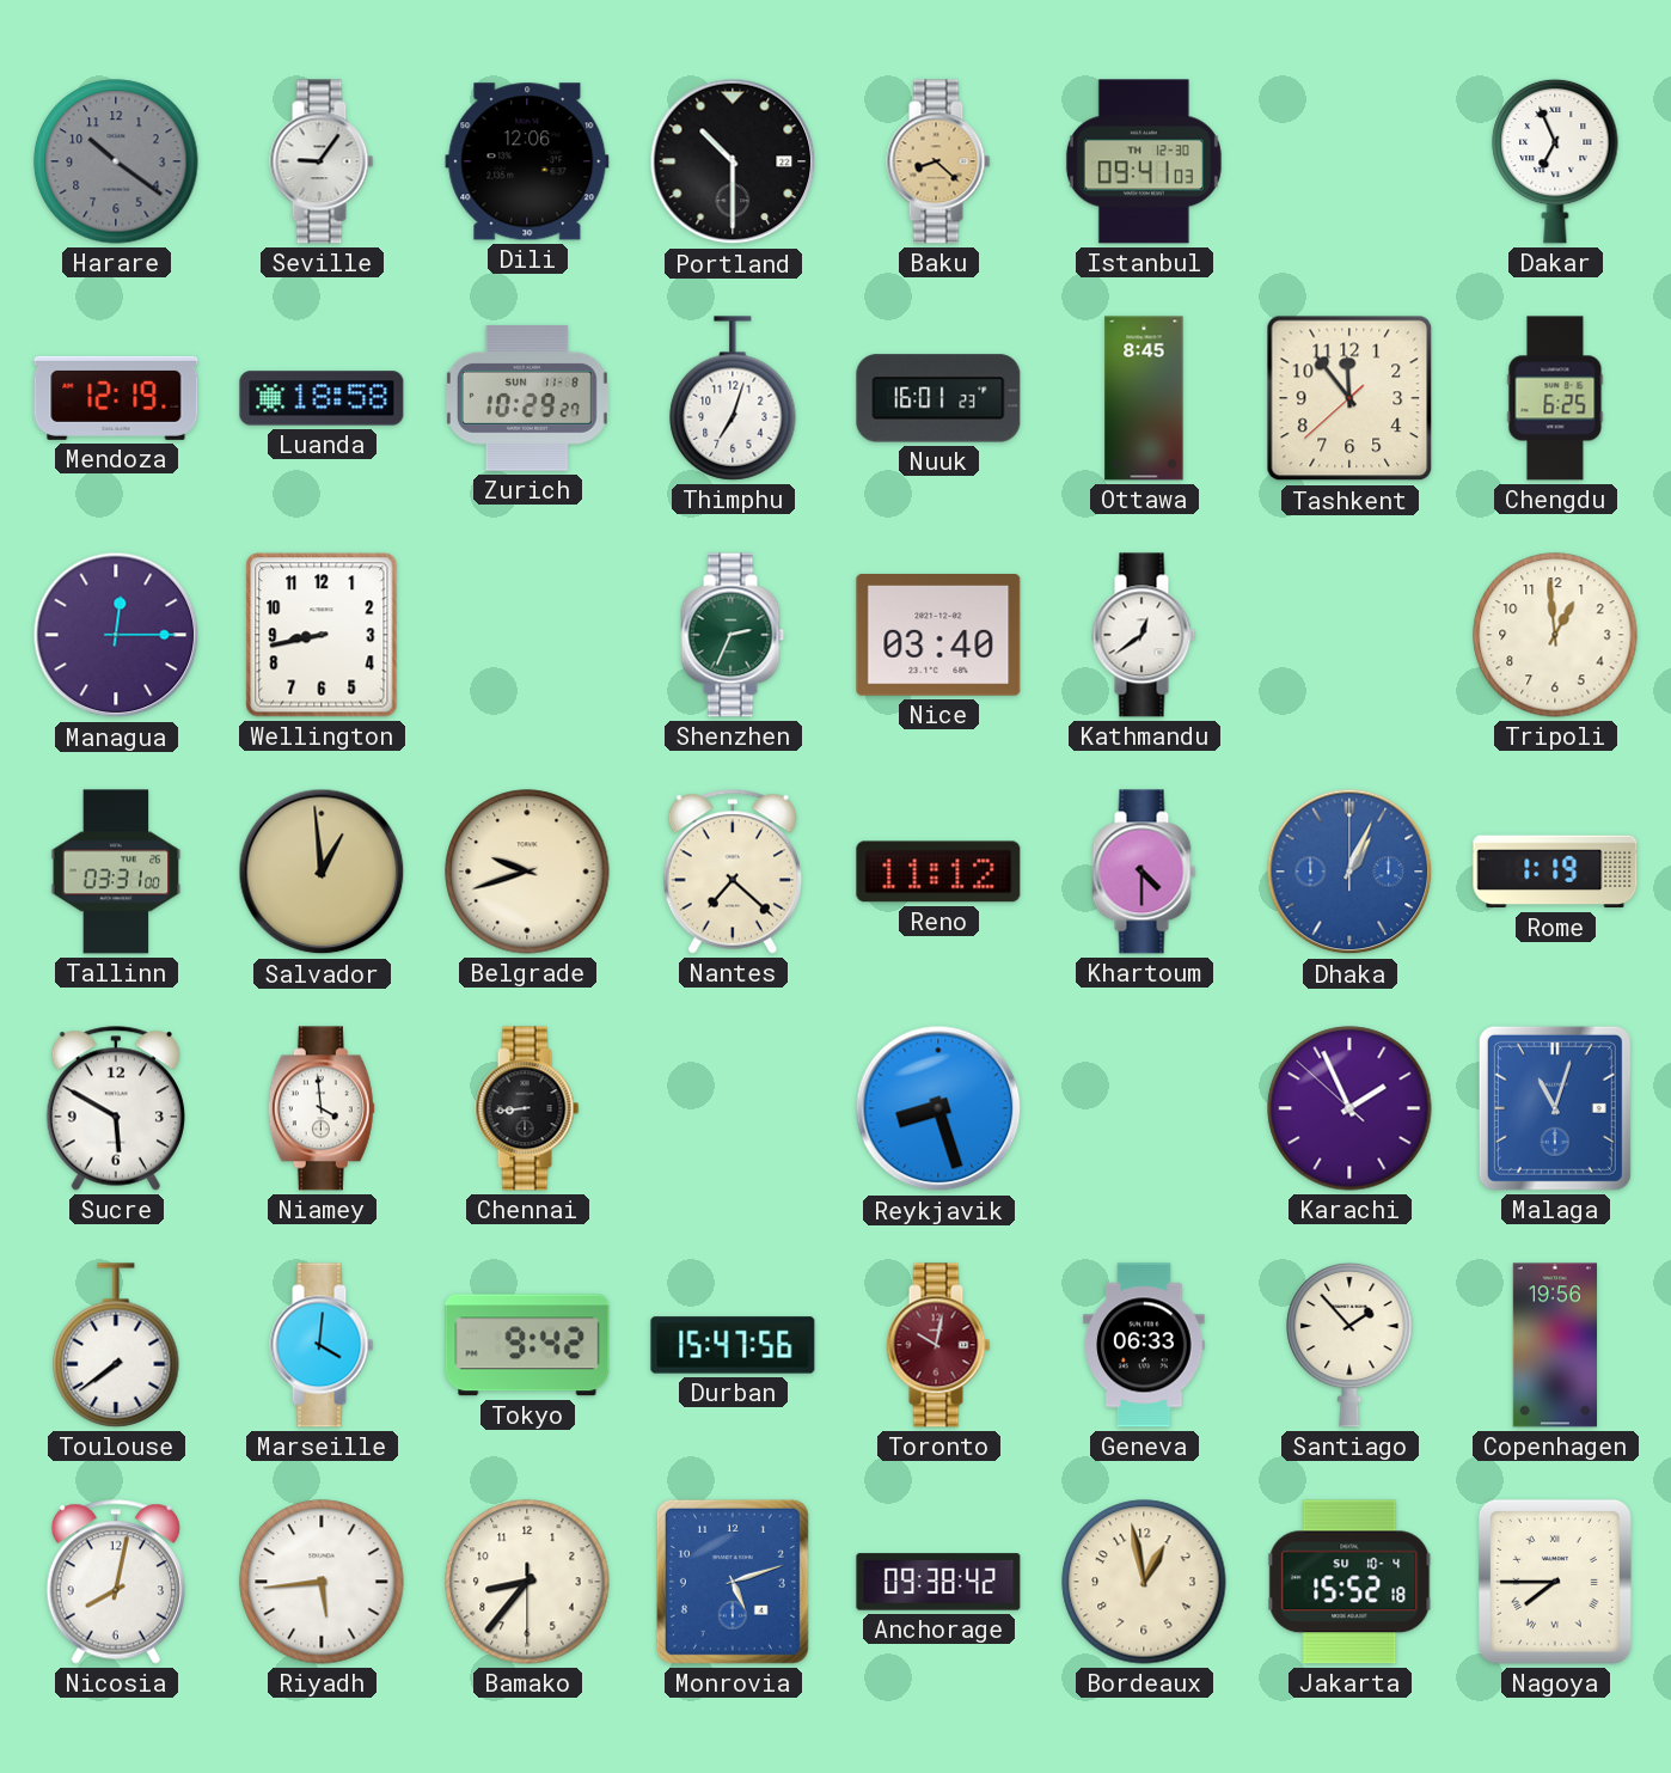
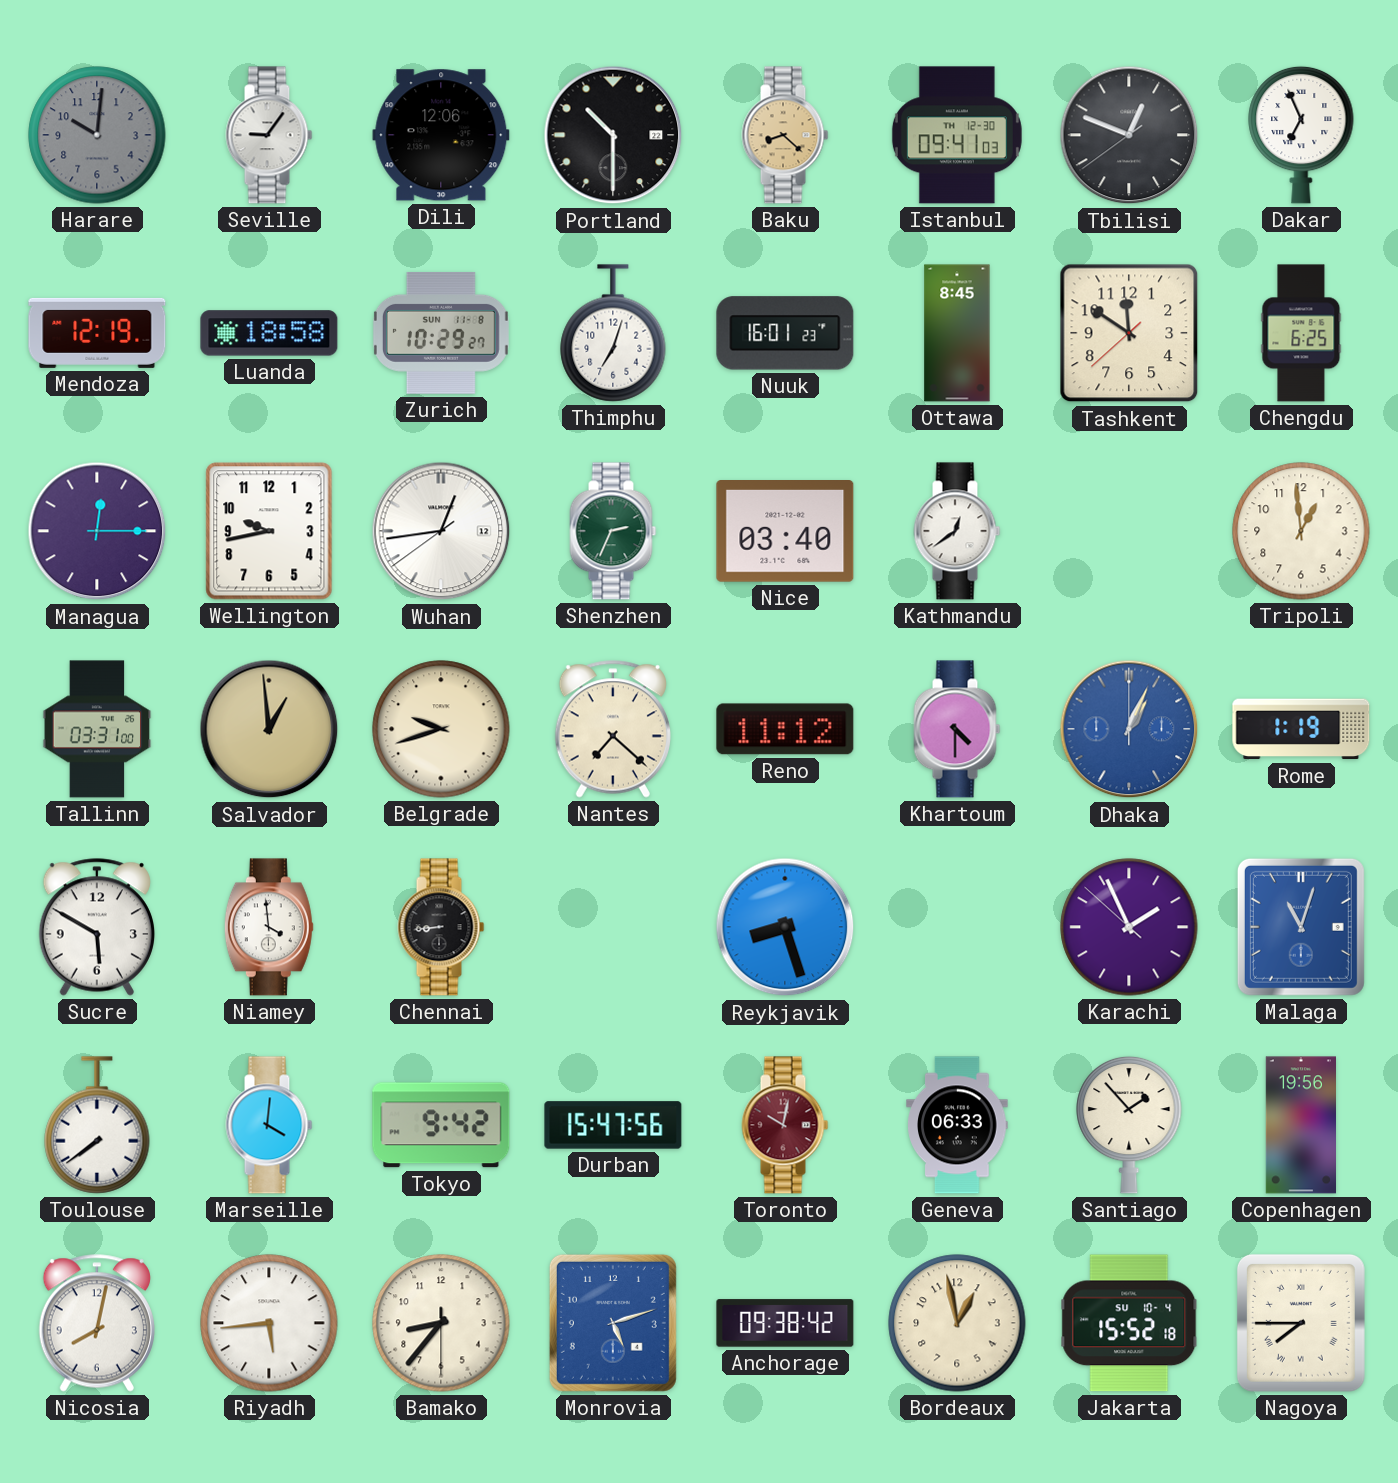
Harare: 10:21 -> 10:01
Tbilisi: none -> 12:48
Tashkent: 11:53 -> 11:50
Wellington: 8:43 -> 9:43
Wuhan: none -> 12:43
